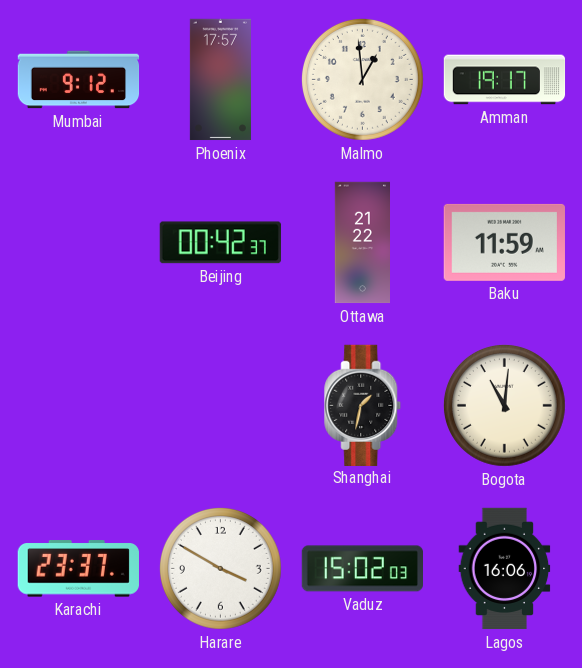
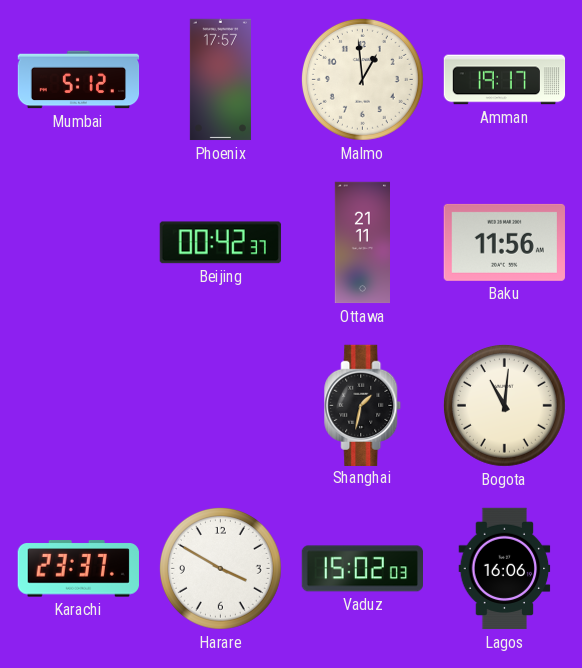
Mumbai: 9:12 -> 5:12
Ottawa: 21:22 -> 21:11
Baku: 11:59 -> 11:56
